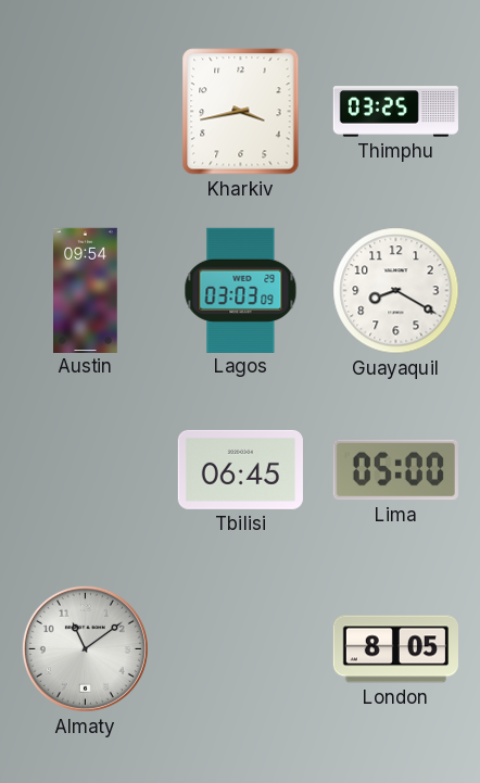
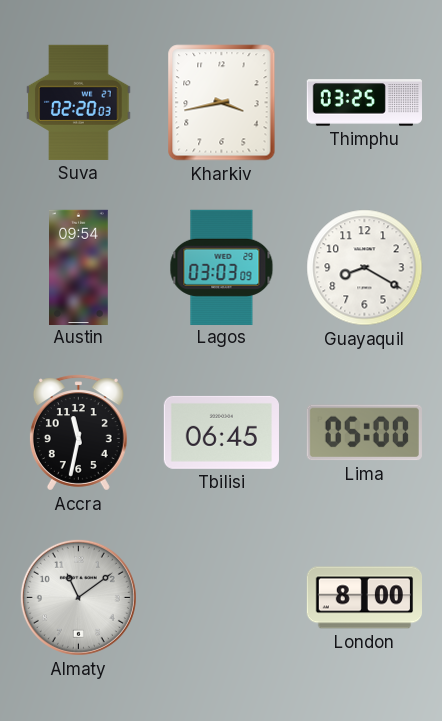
Suva: none -> 02:20
Accra: none -> 11:32
London: 8:05 -> 8:00
